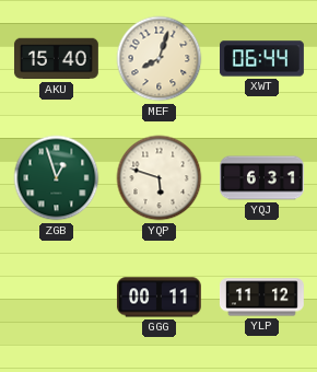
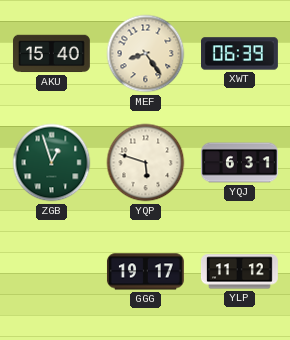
MEF: 8:03 -> 8:24
XWT: 06:44 -> 06:39
GGG: 00:11 -> 19:17
